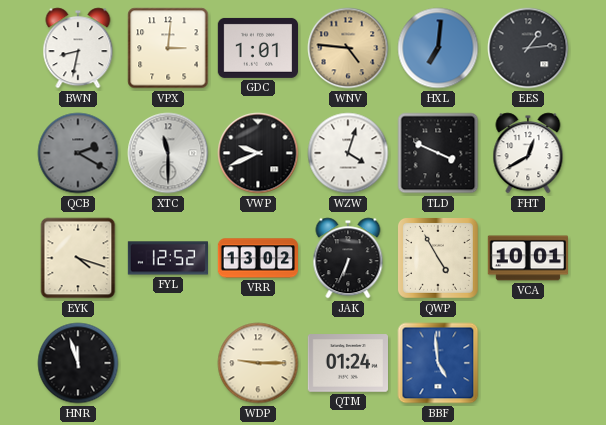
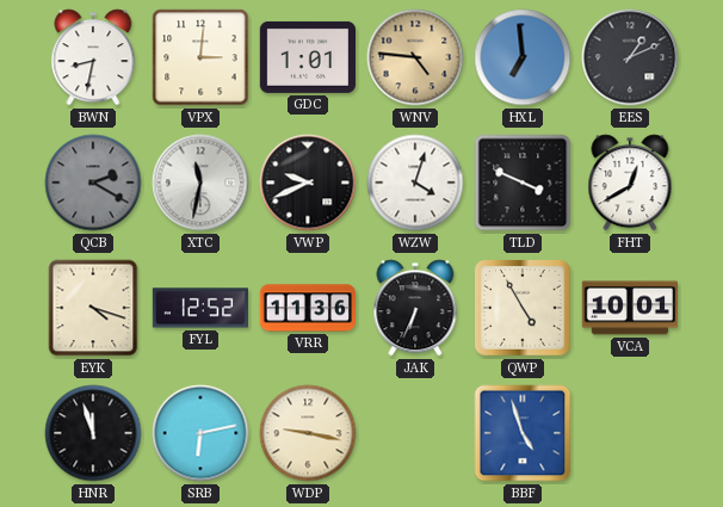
HXL: 7:01 -> 6:59
EES: 1:14 -> 1:11
XTC: 11:30 -> 11:32
VRR: 13:02 -> 11:36
SRB: none -> 6:13
WDP: 9:15 -> 9:17
QTM: 01:24 -> none
BBF: 4:59 -> 4:57
